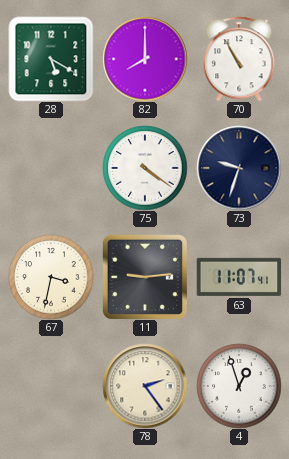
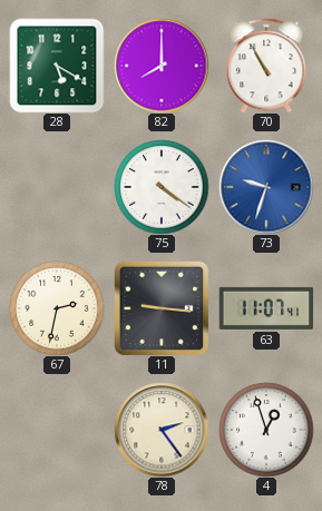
73 dial: navy -> blue
67: 3:32 -> 2:32
11: 9:14 -> 9:16
